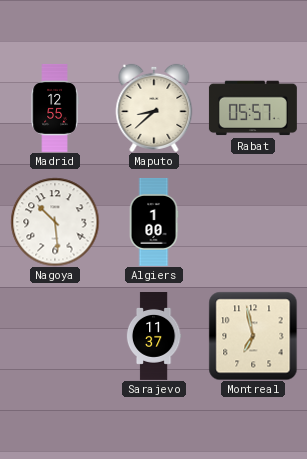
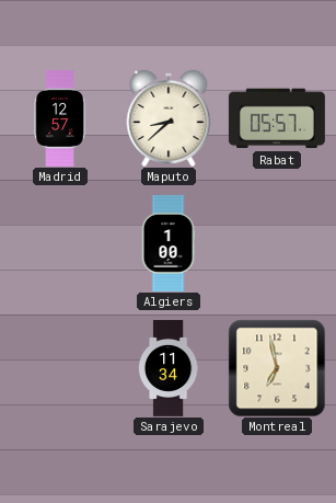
Madrid: 12:55 -> 12:57
Nagoya: 10:29 -> none
Sarajevo: 11:37 -> 11:34
